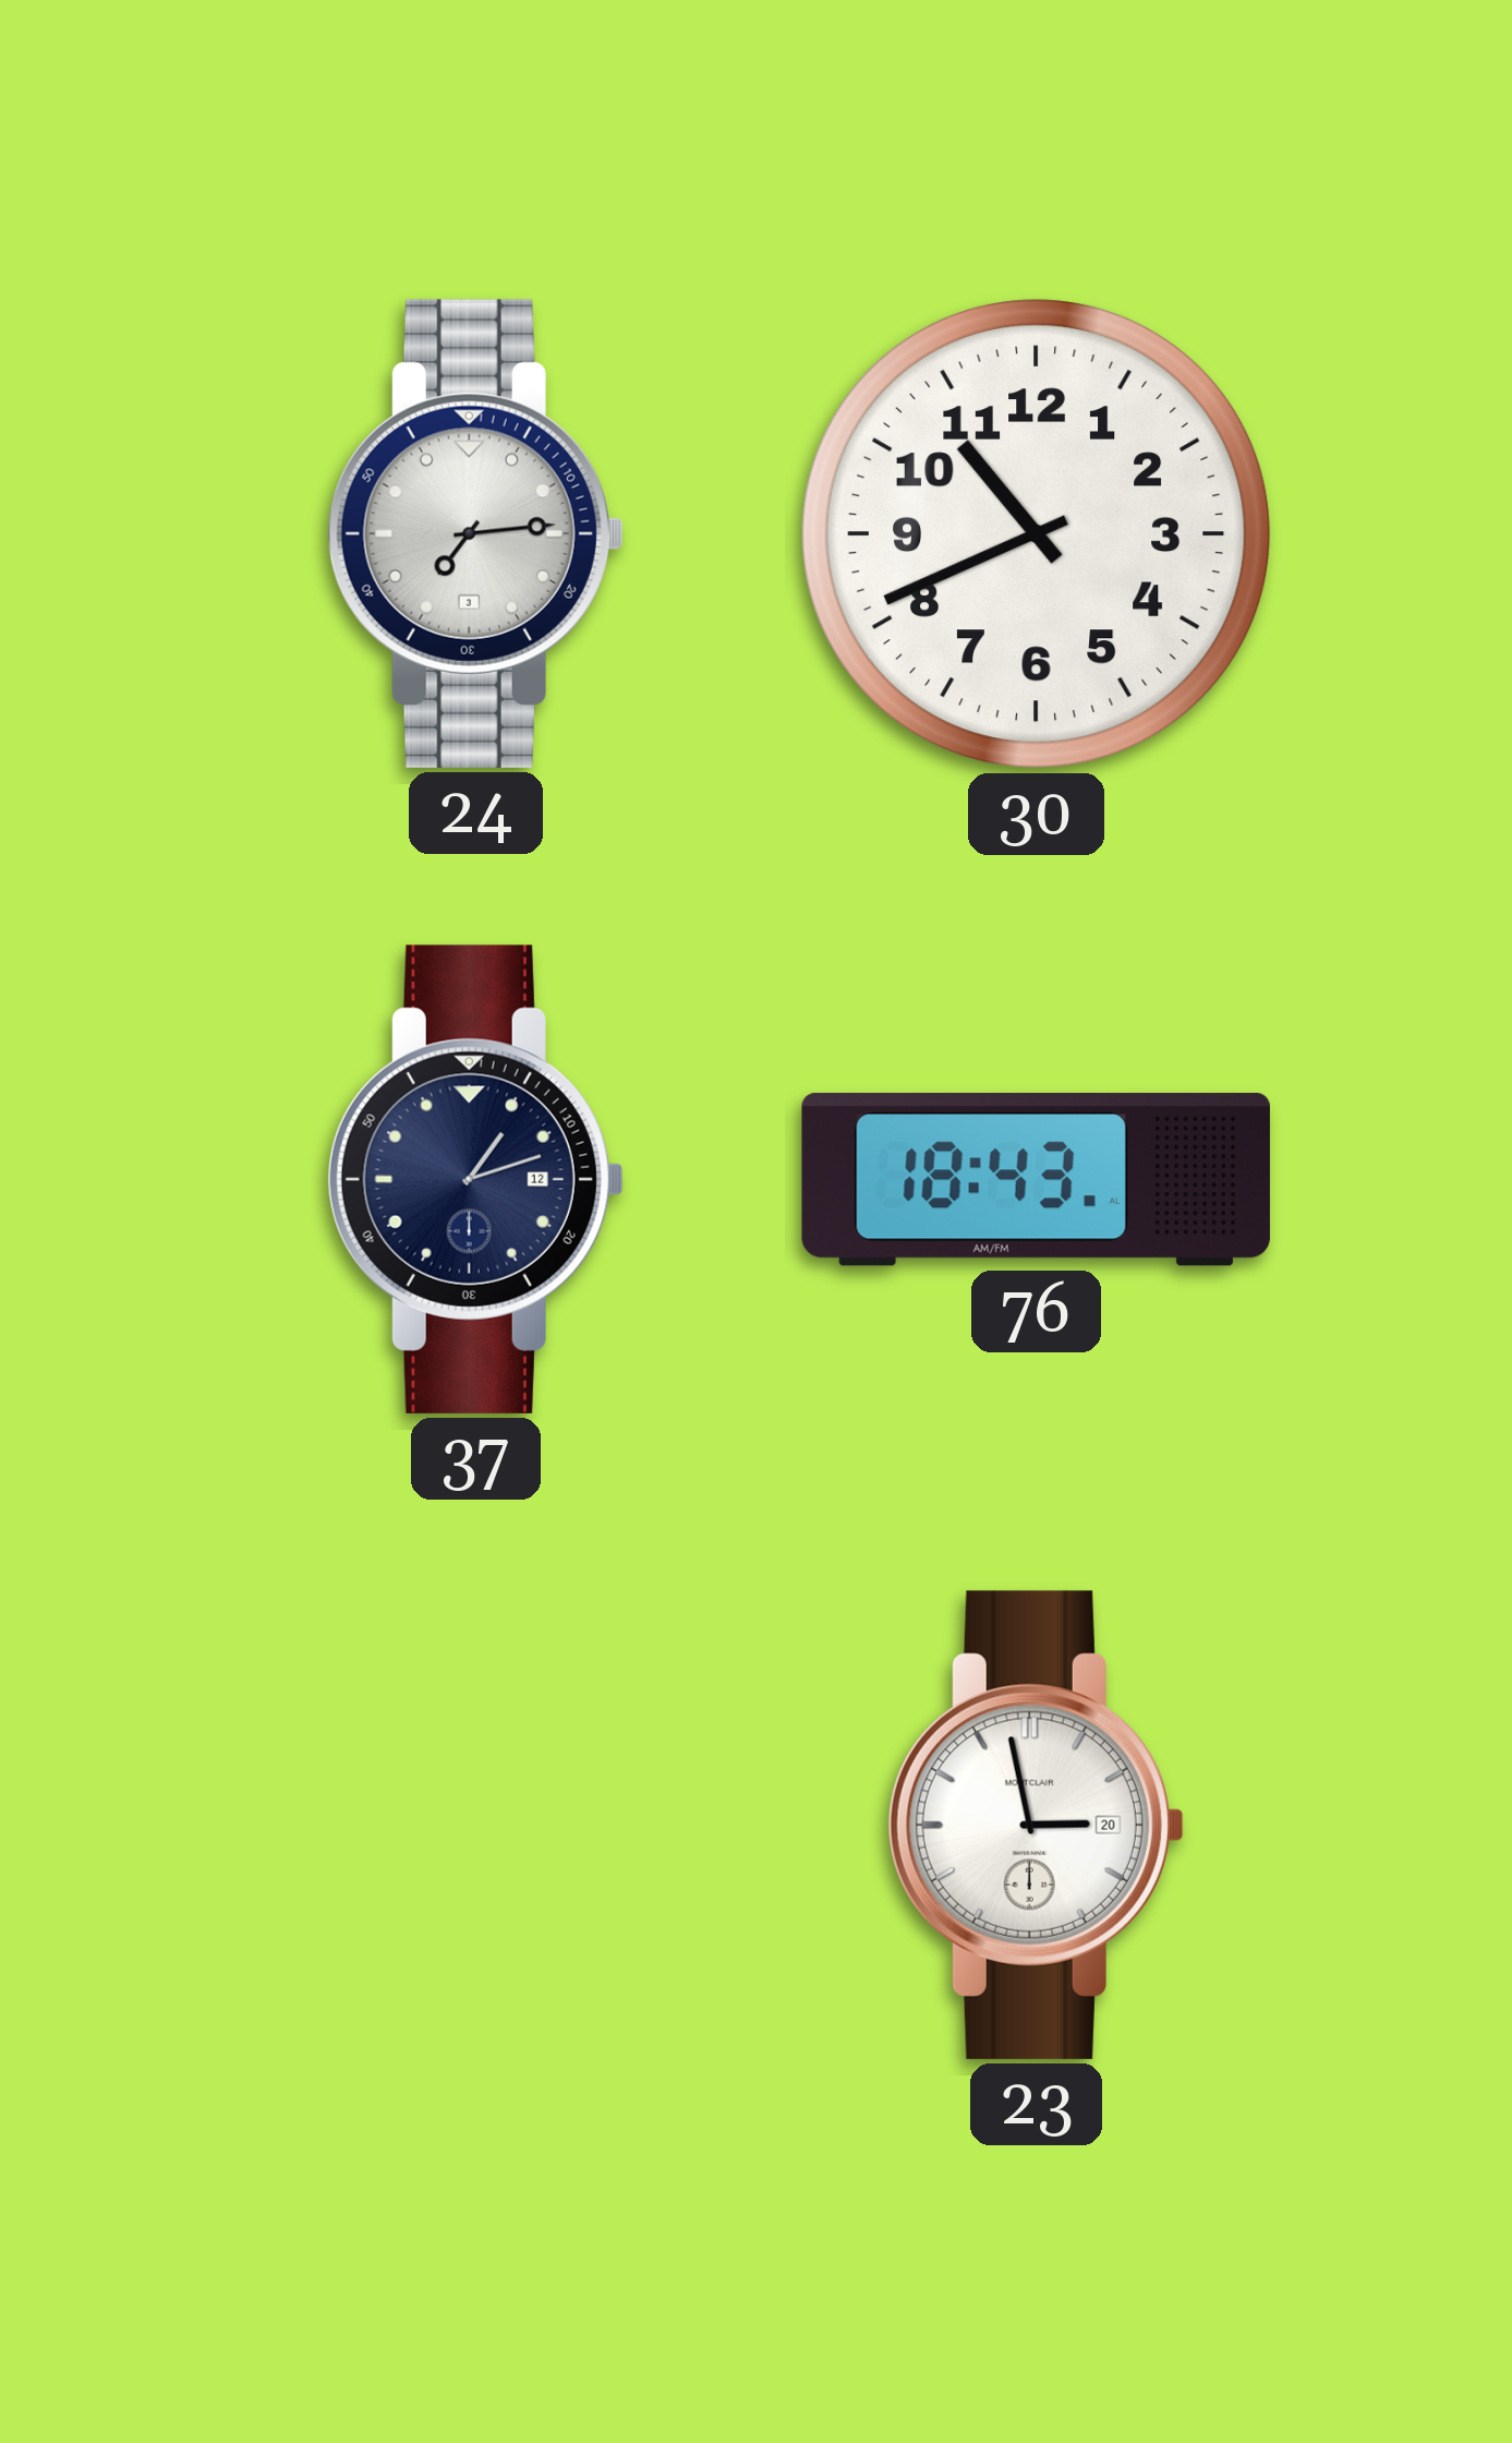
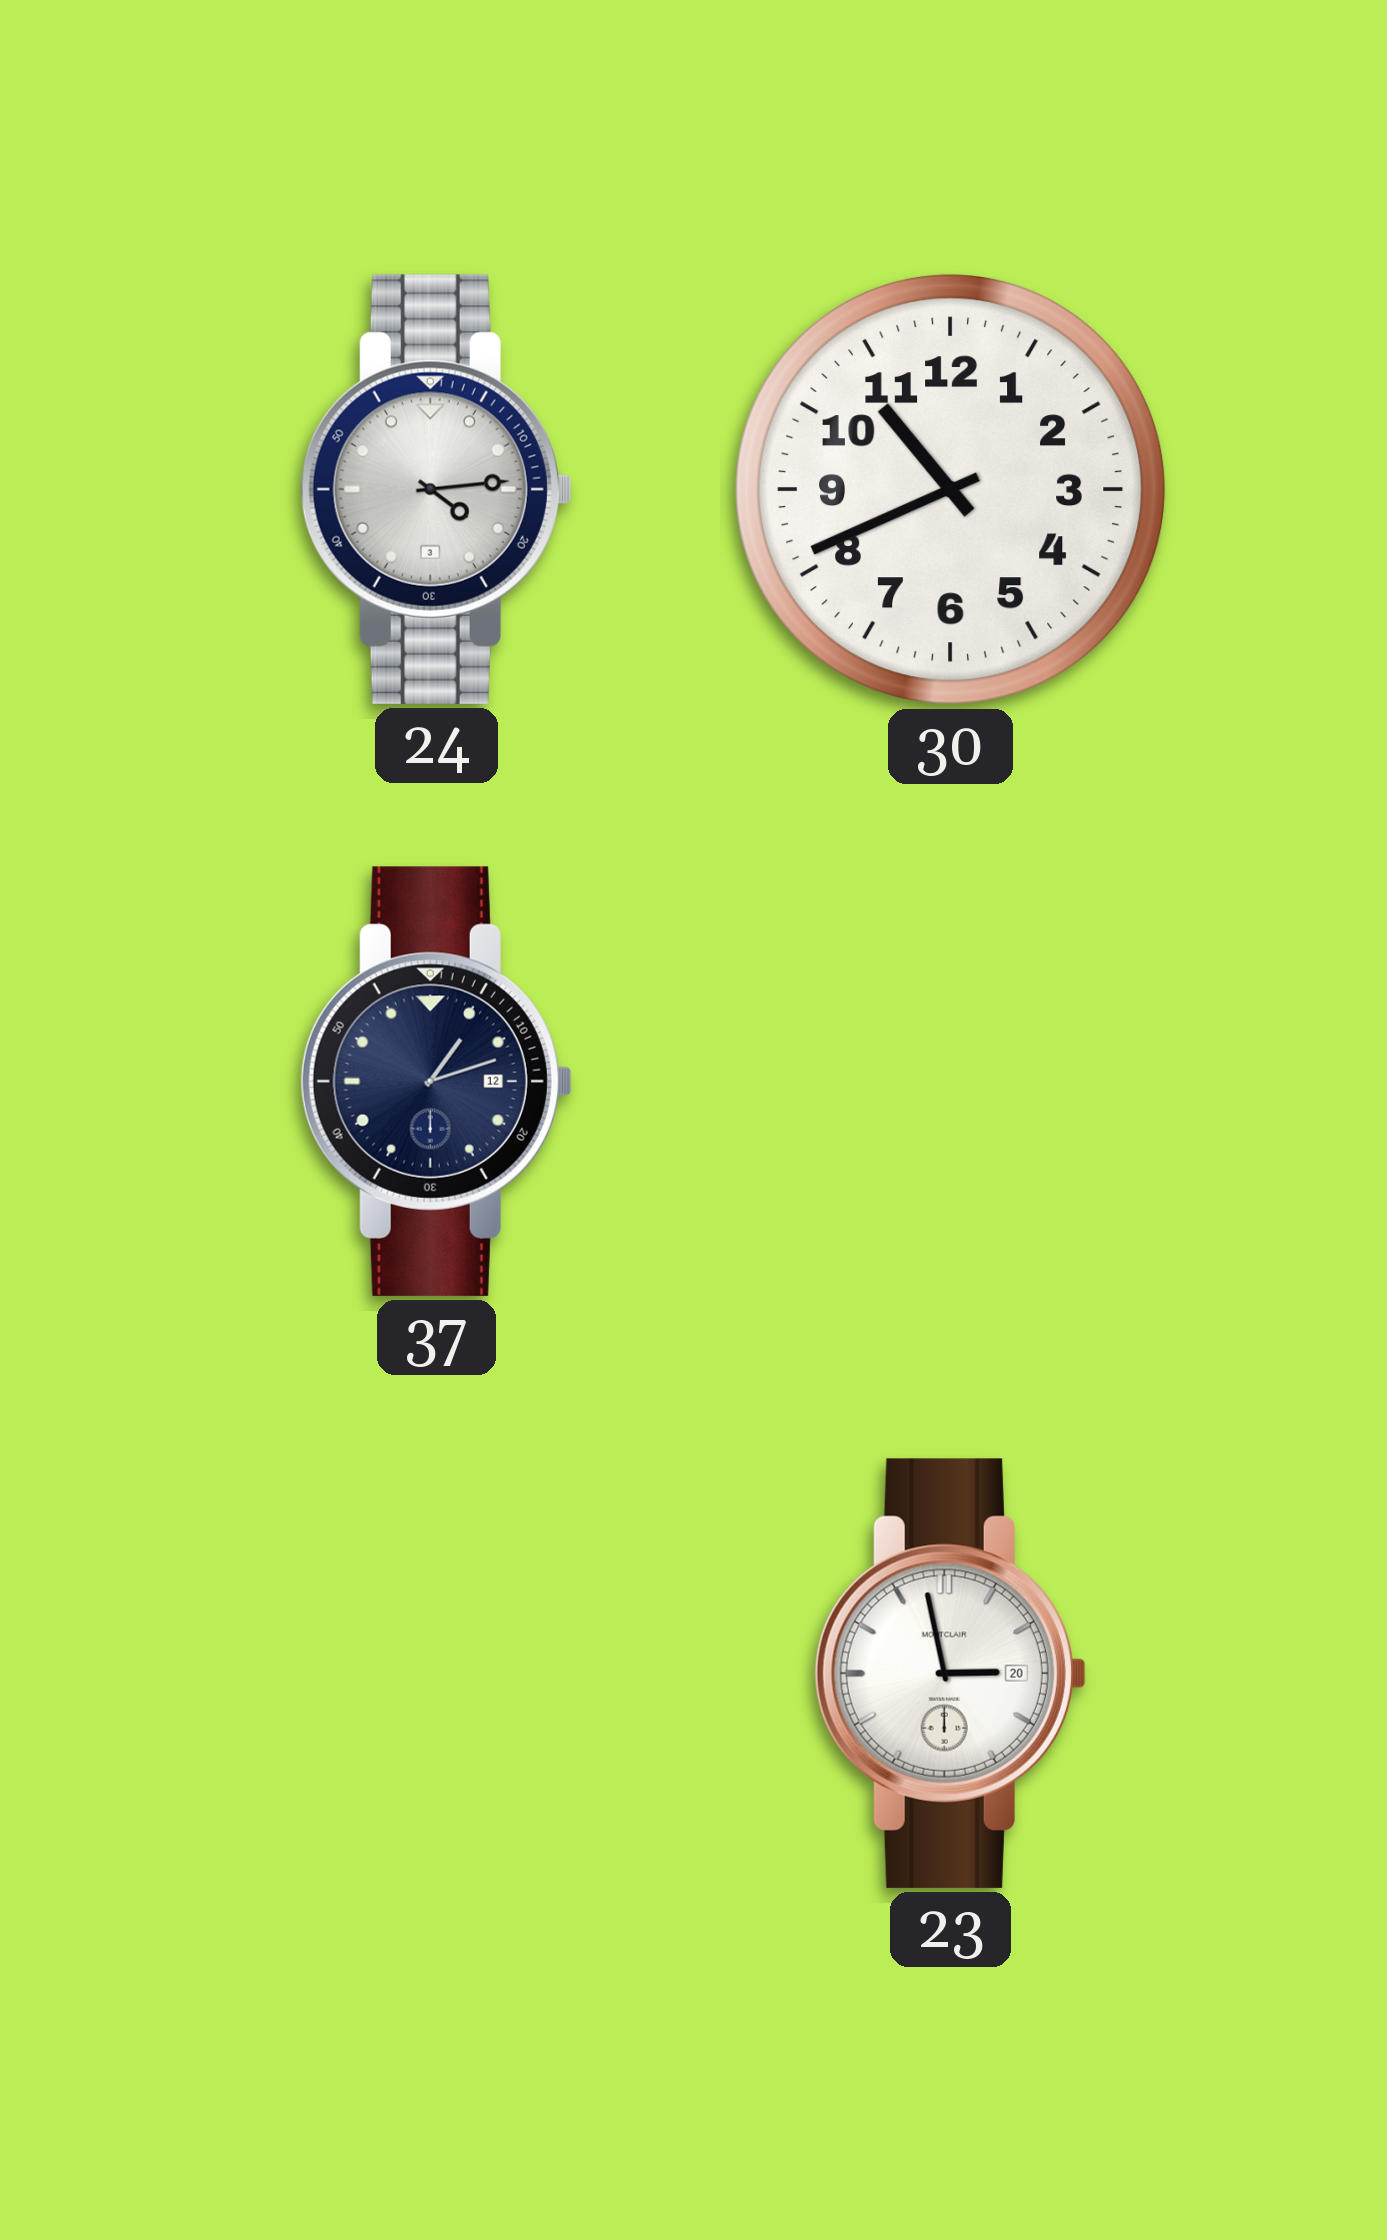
24: 7:14 -> 4:14
76: 18:43 -> none
